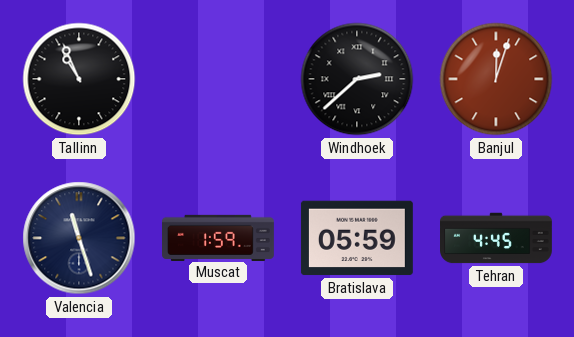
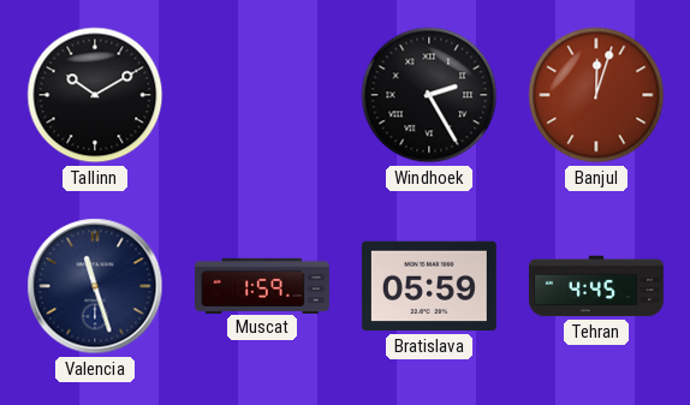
Tallinn: 10:56 -> 10:10
Windhoek: 2:38 -> 2:25
